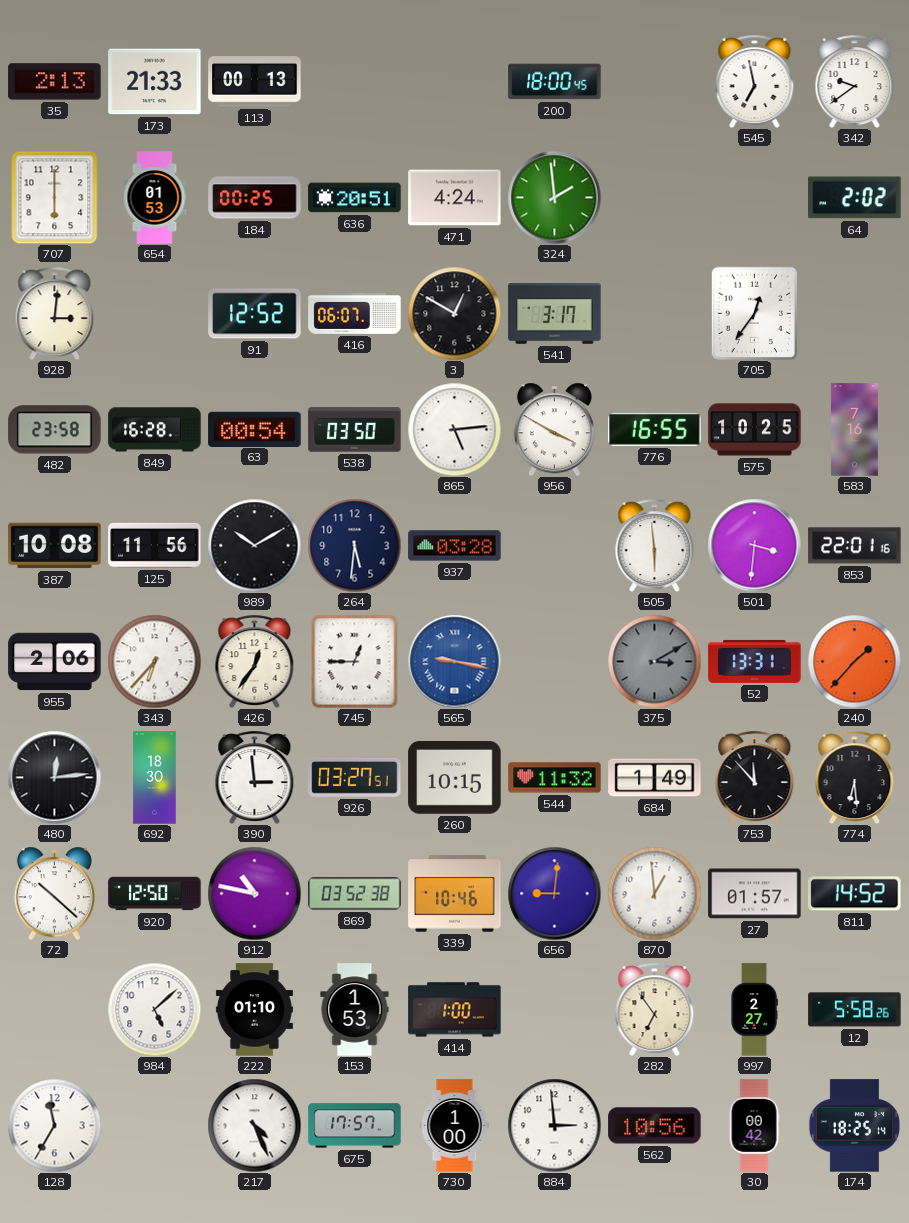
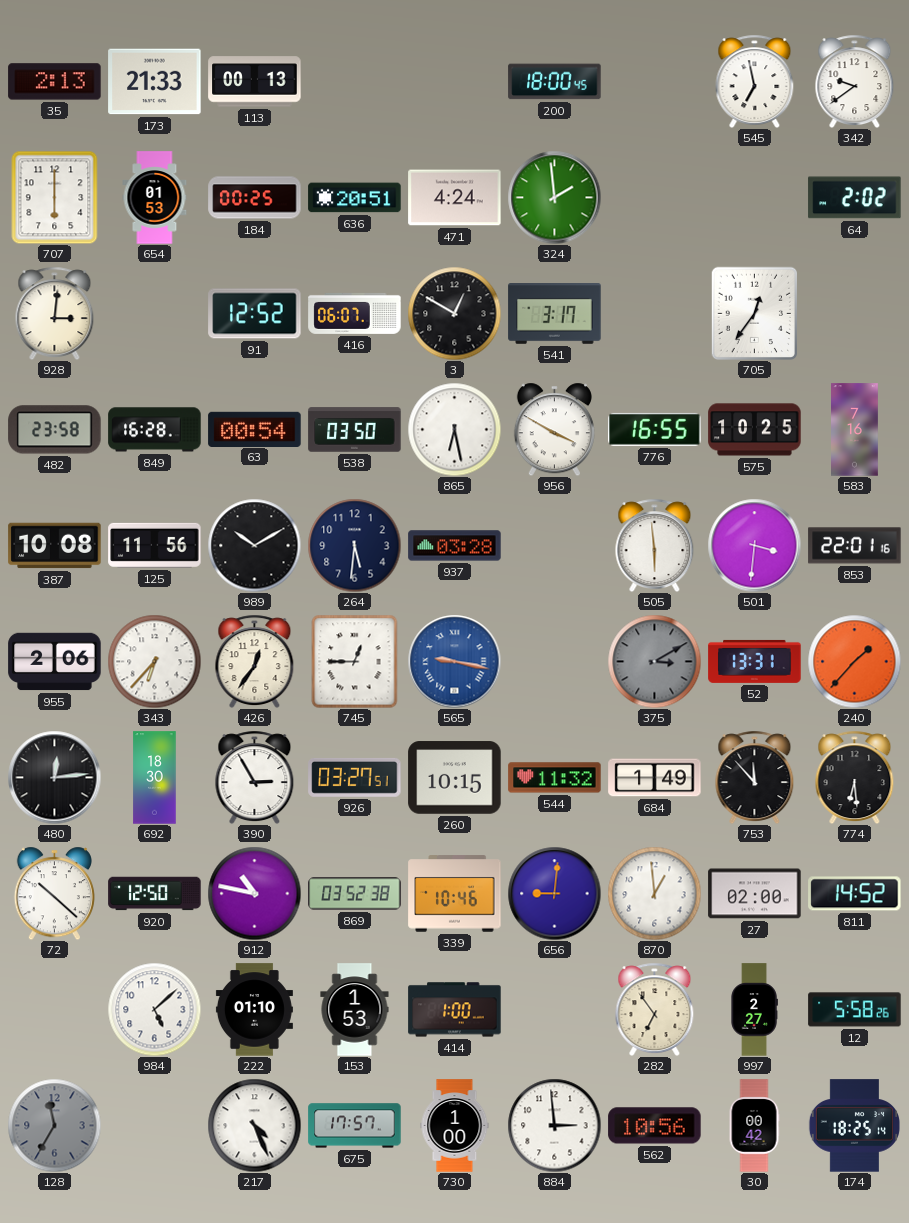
865: 5:14 -> 6:28
390: 2:59 -> 2:55
27: 01:57 -> 02:00
128 dial: white -> grey
